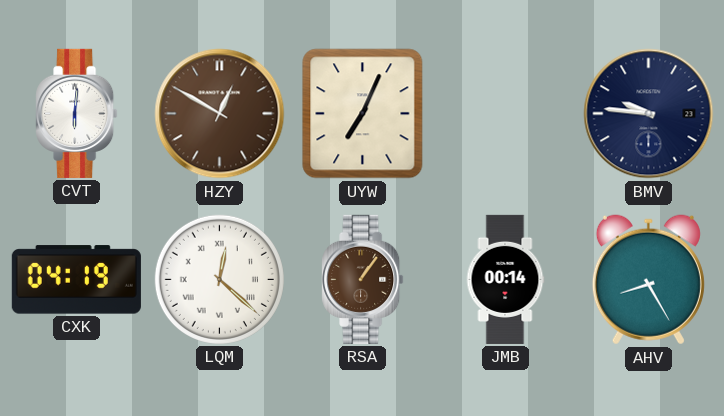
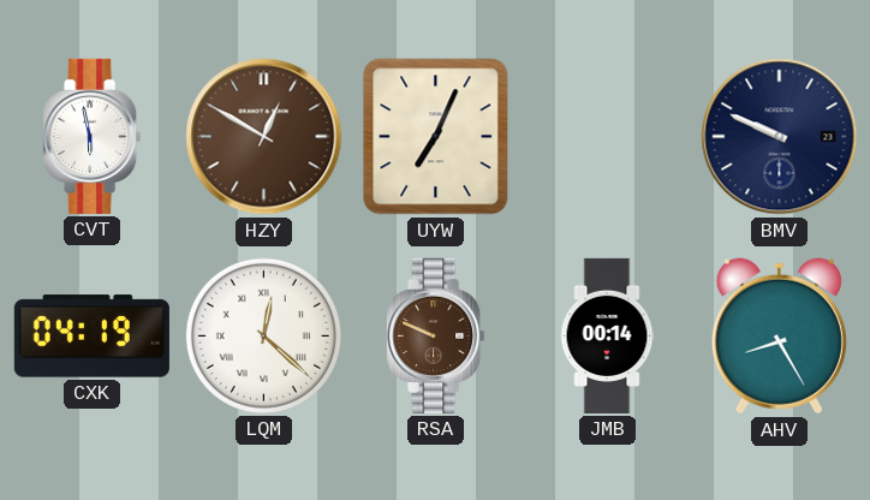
CVT: 6:01 -> 5:58
BMV: 9:46 -> 9:49
RSA: 1:06 -> 9:49
